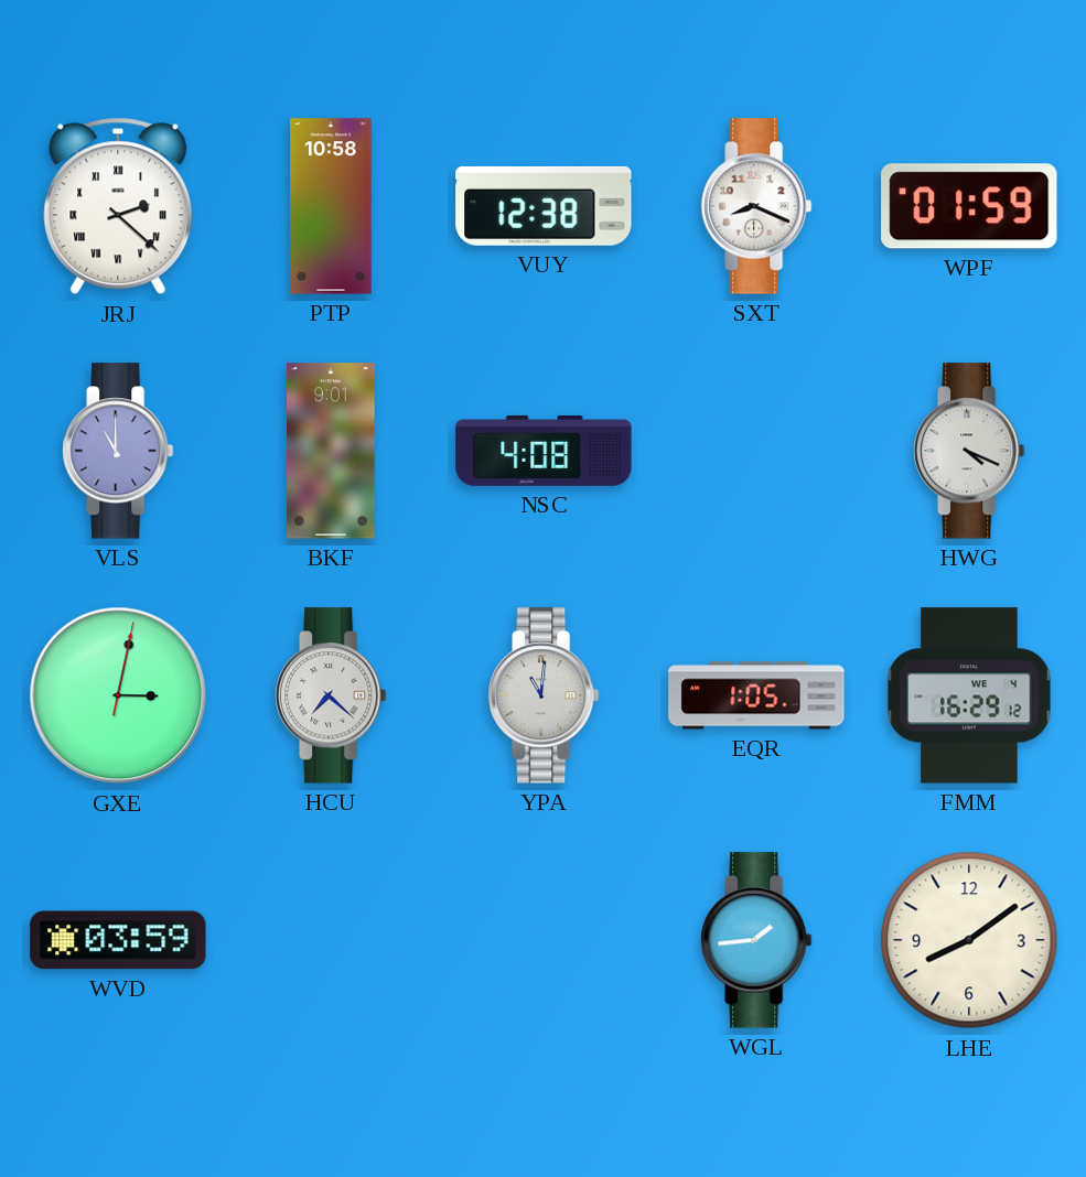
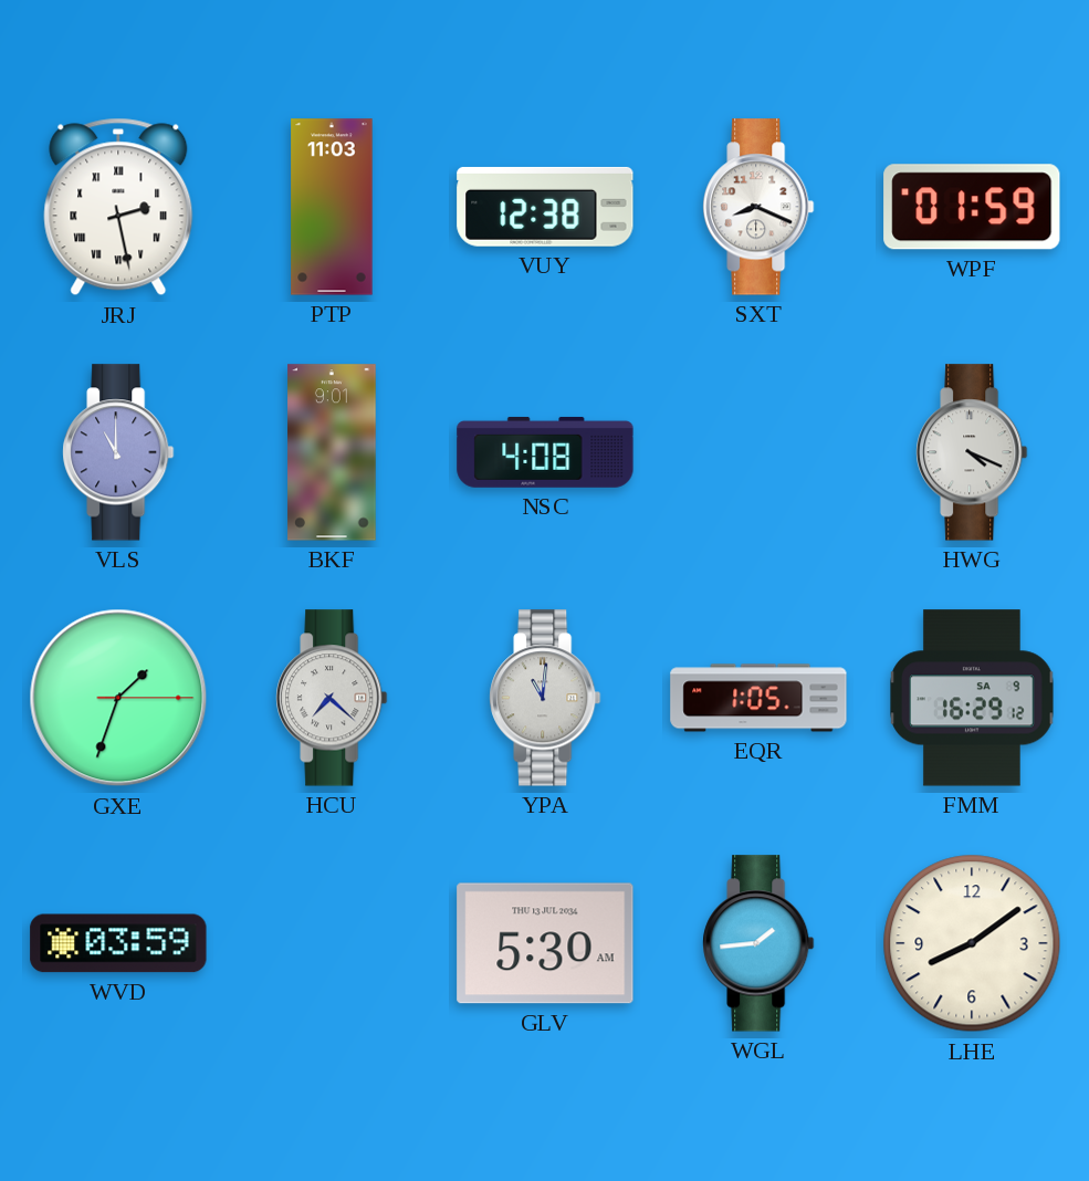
JRJ: 2:22 -> 2:28
PTP: 10:58 -> 11:03
GXE: 3:02 -> 1:33
FMM date: WE 4 -> SA 9
GLV: none -> 5:30
